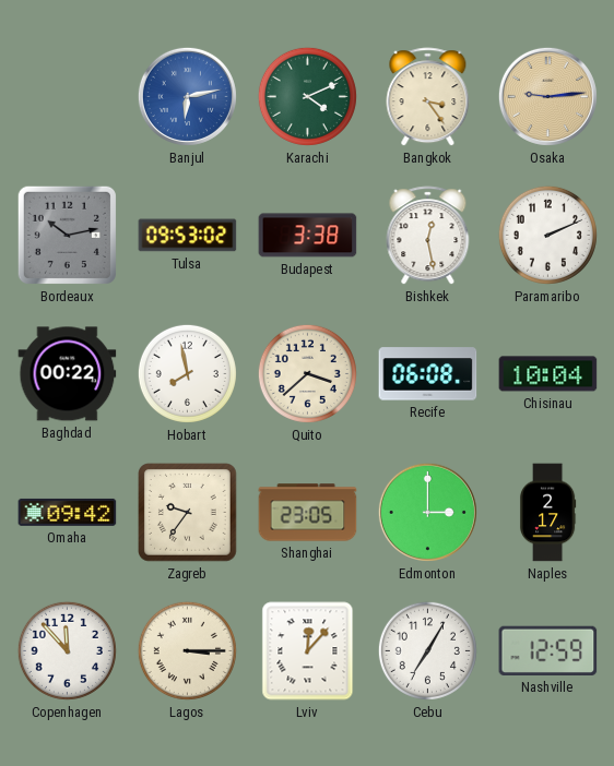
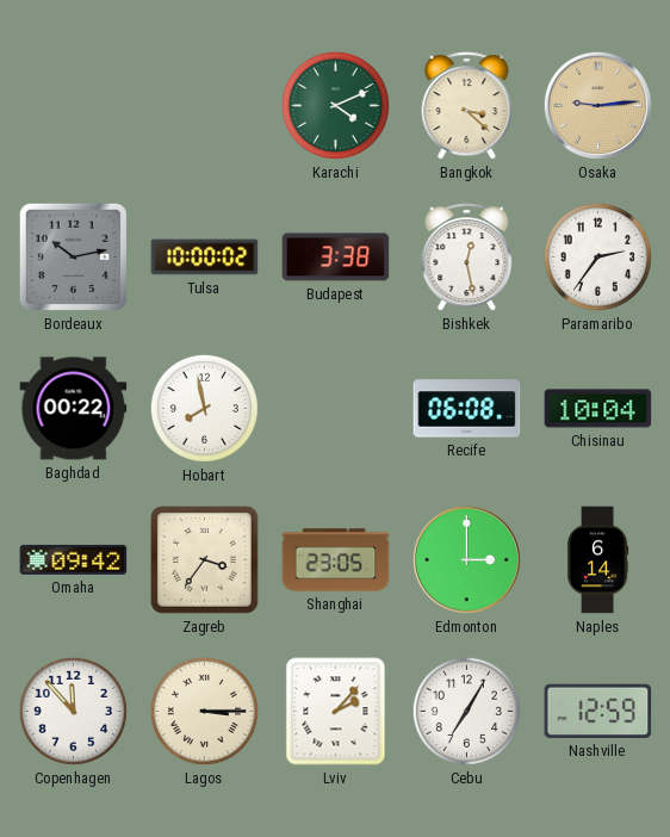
Banjul: 6:13 -> none
Bangkok: 3:24 -> 3:22
Tulsa: 09:53 -> 10:00
Paramaribo: 2:11 -> 2:36
Quito: 3:38 -> none
Zagreb: 9:36 -> 3:36
Naples: 2:17 -> 6:14
Lviv: 12:07 -> 2:07
